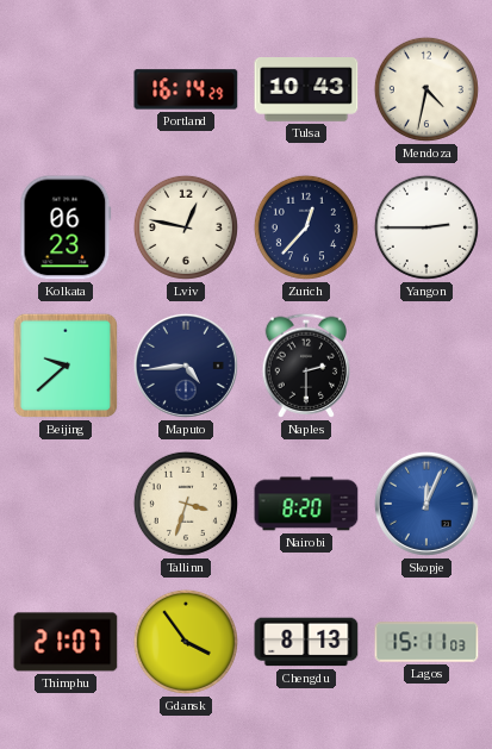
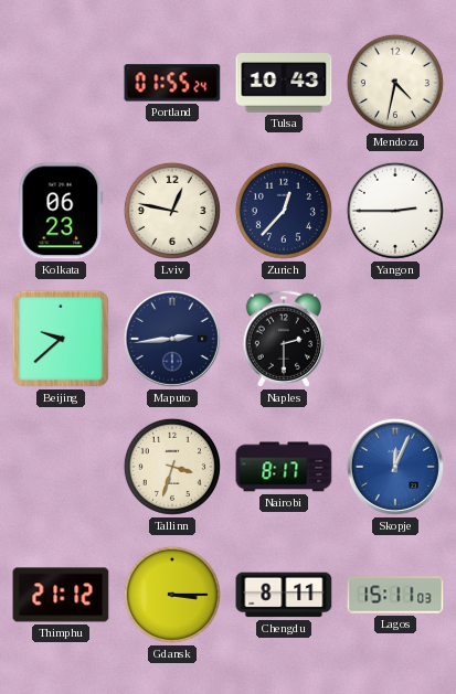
Portland: 16:14 -> 01:55
Maputo: 4:44 -> 2:44
Nairobi: 8:20 -> 8:17
Thimphu: 21:07 -> 21:12
Gdansk: 3:54 -> 3:15
Chengdu: 8:13 -> 8:11
